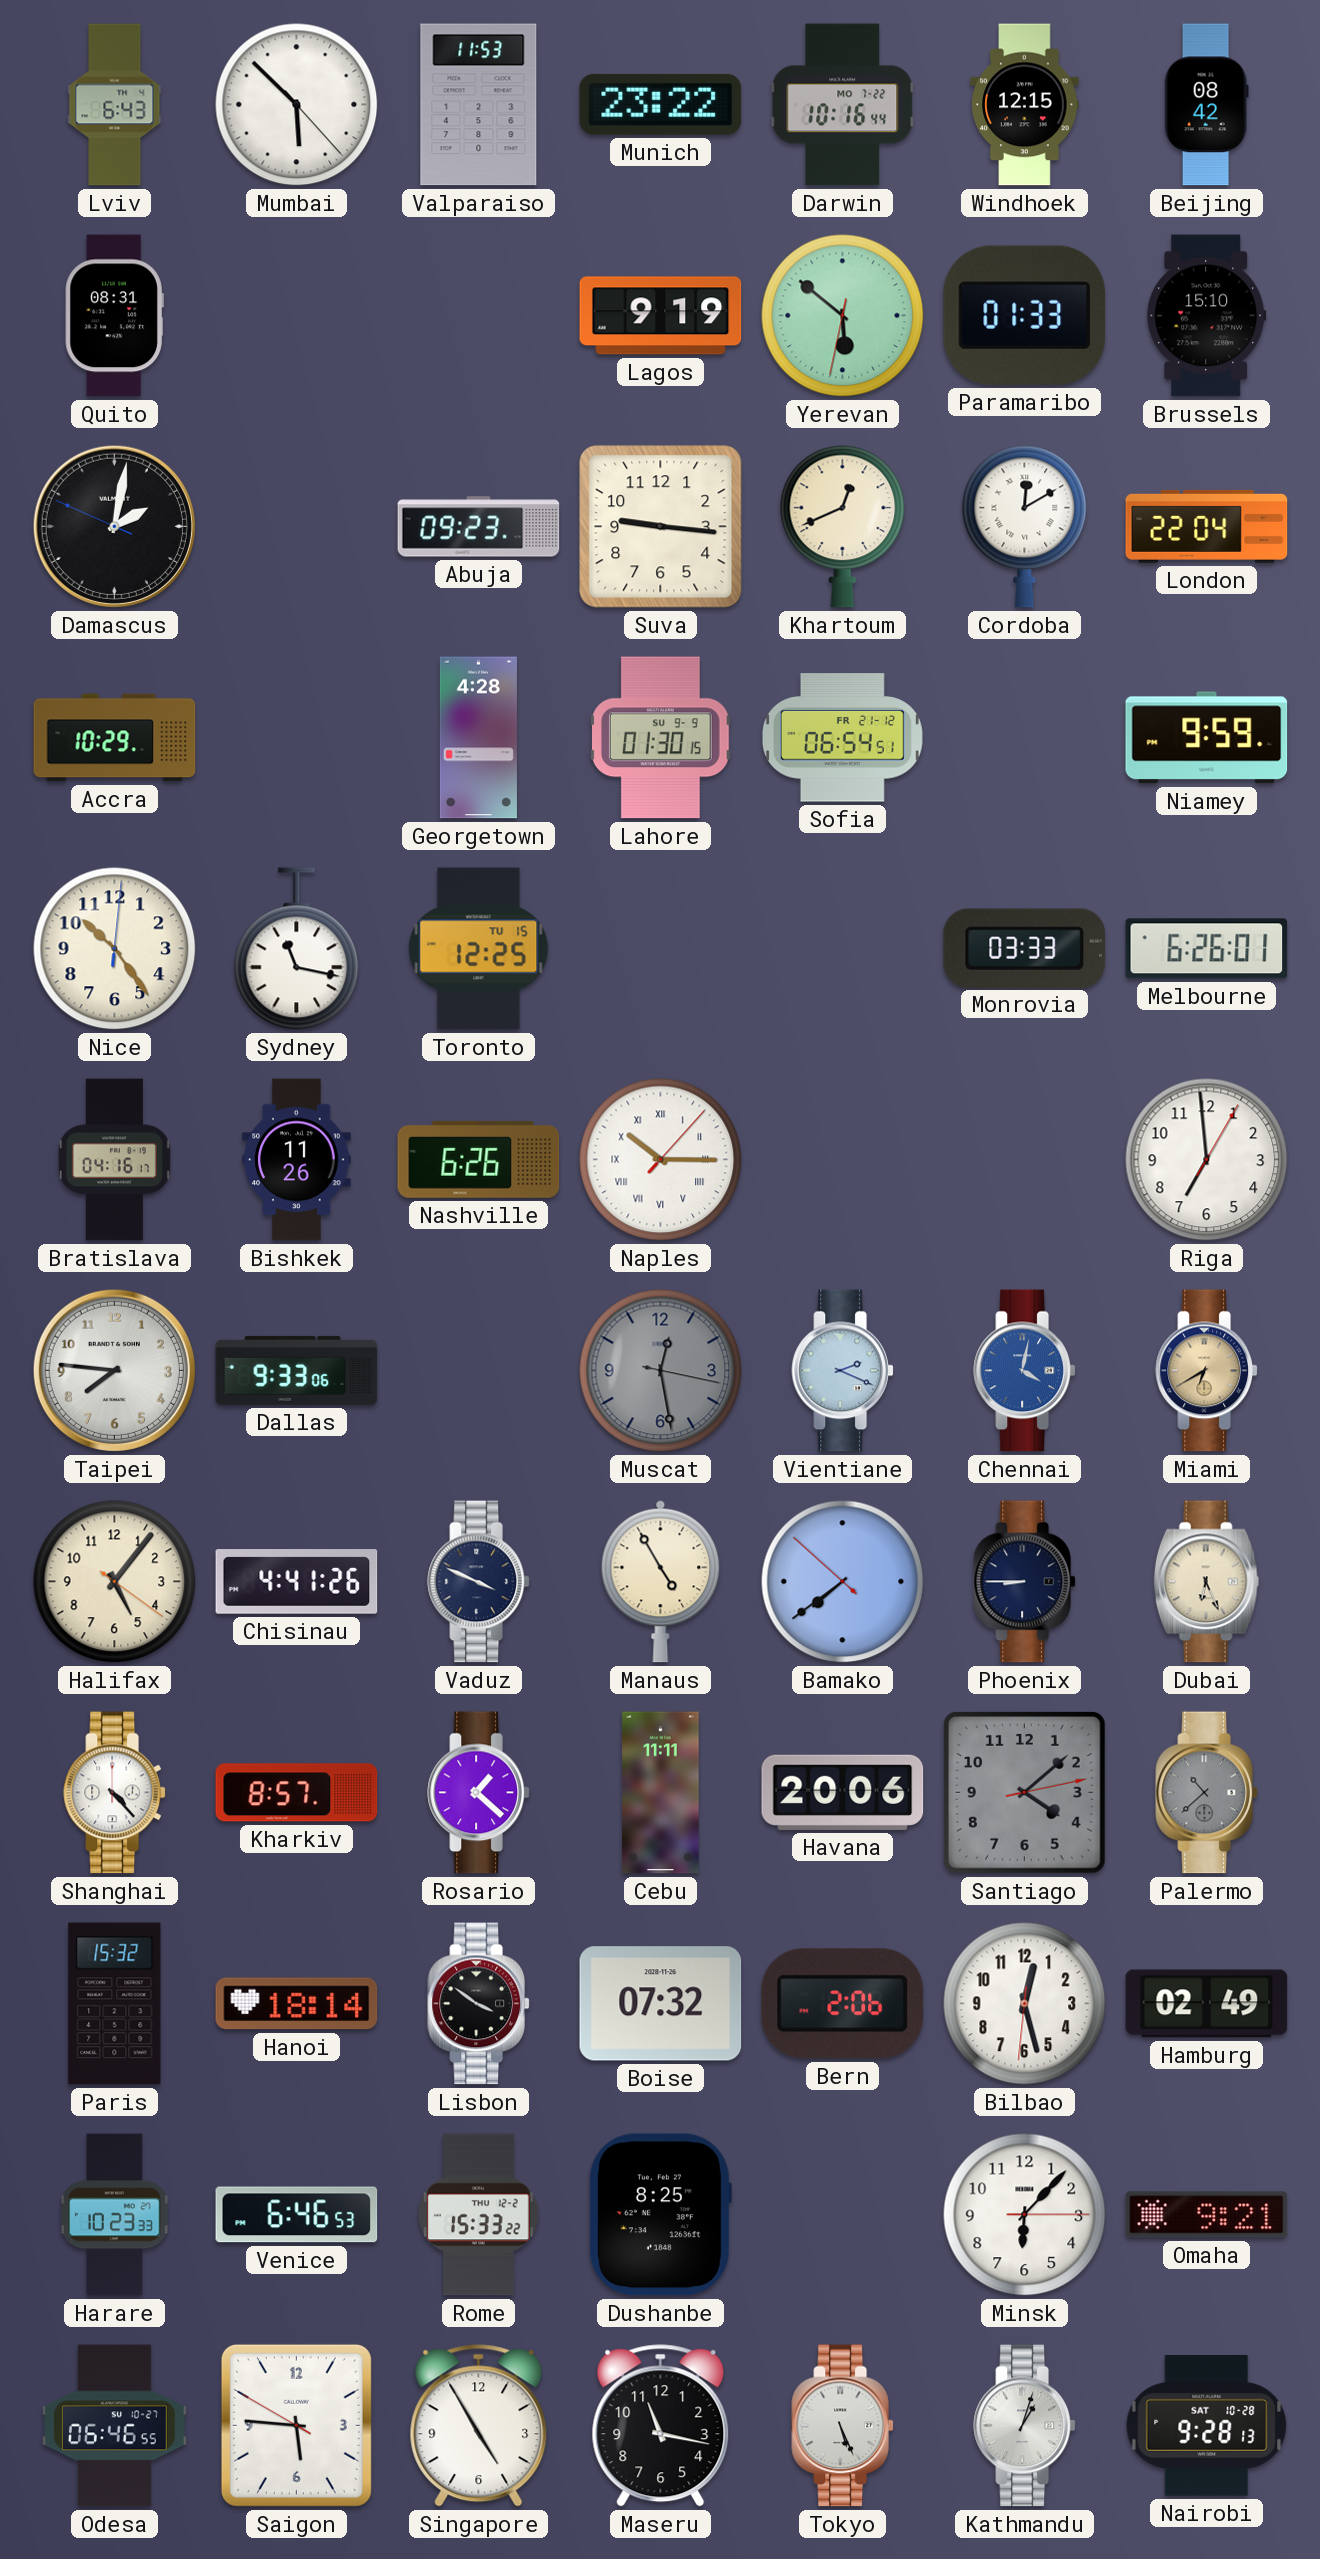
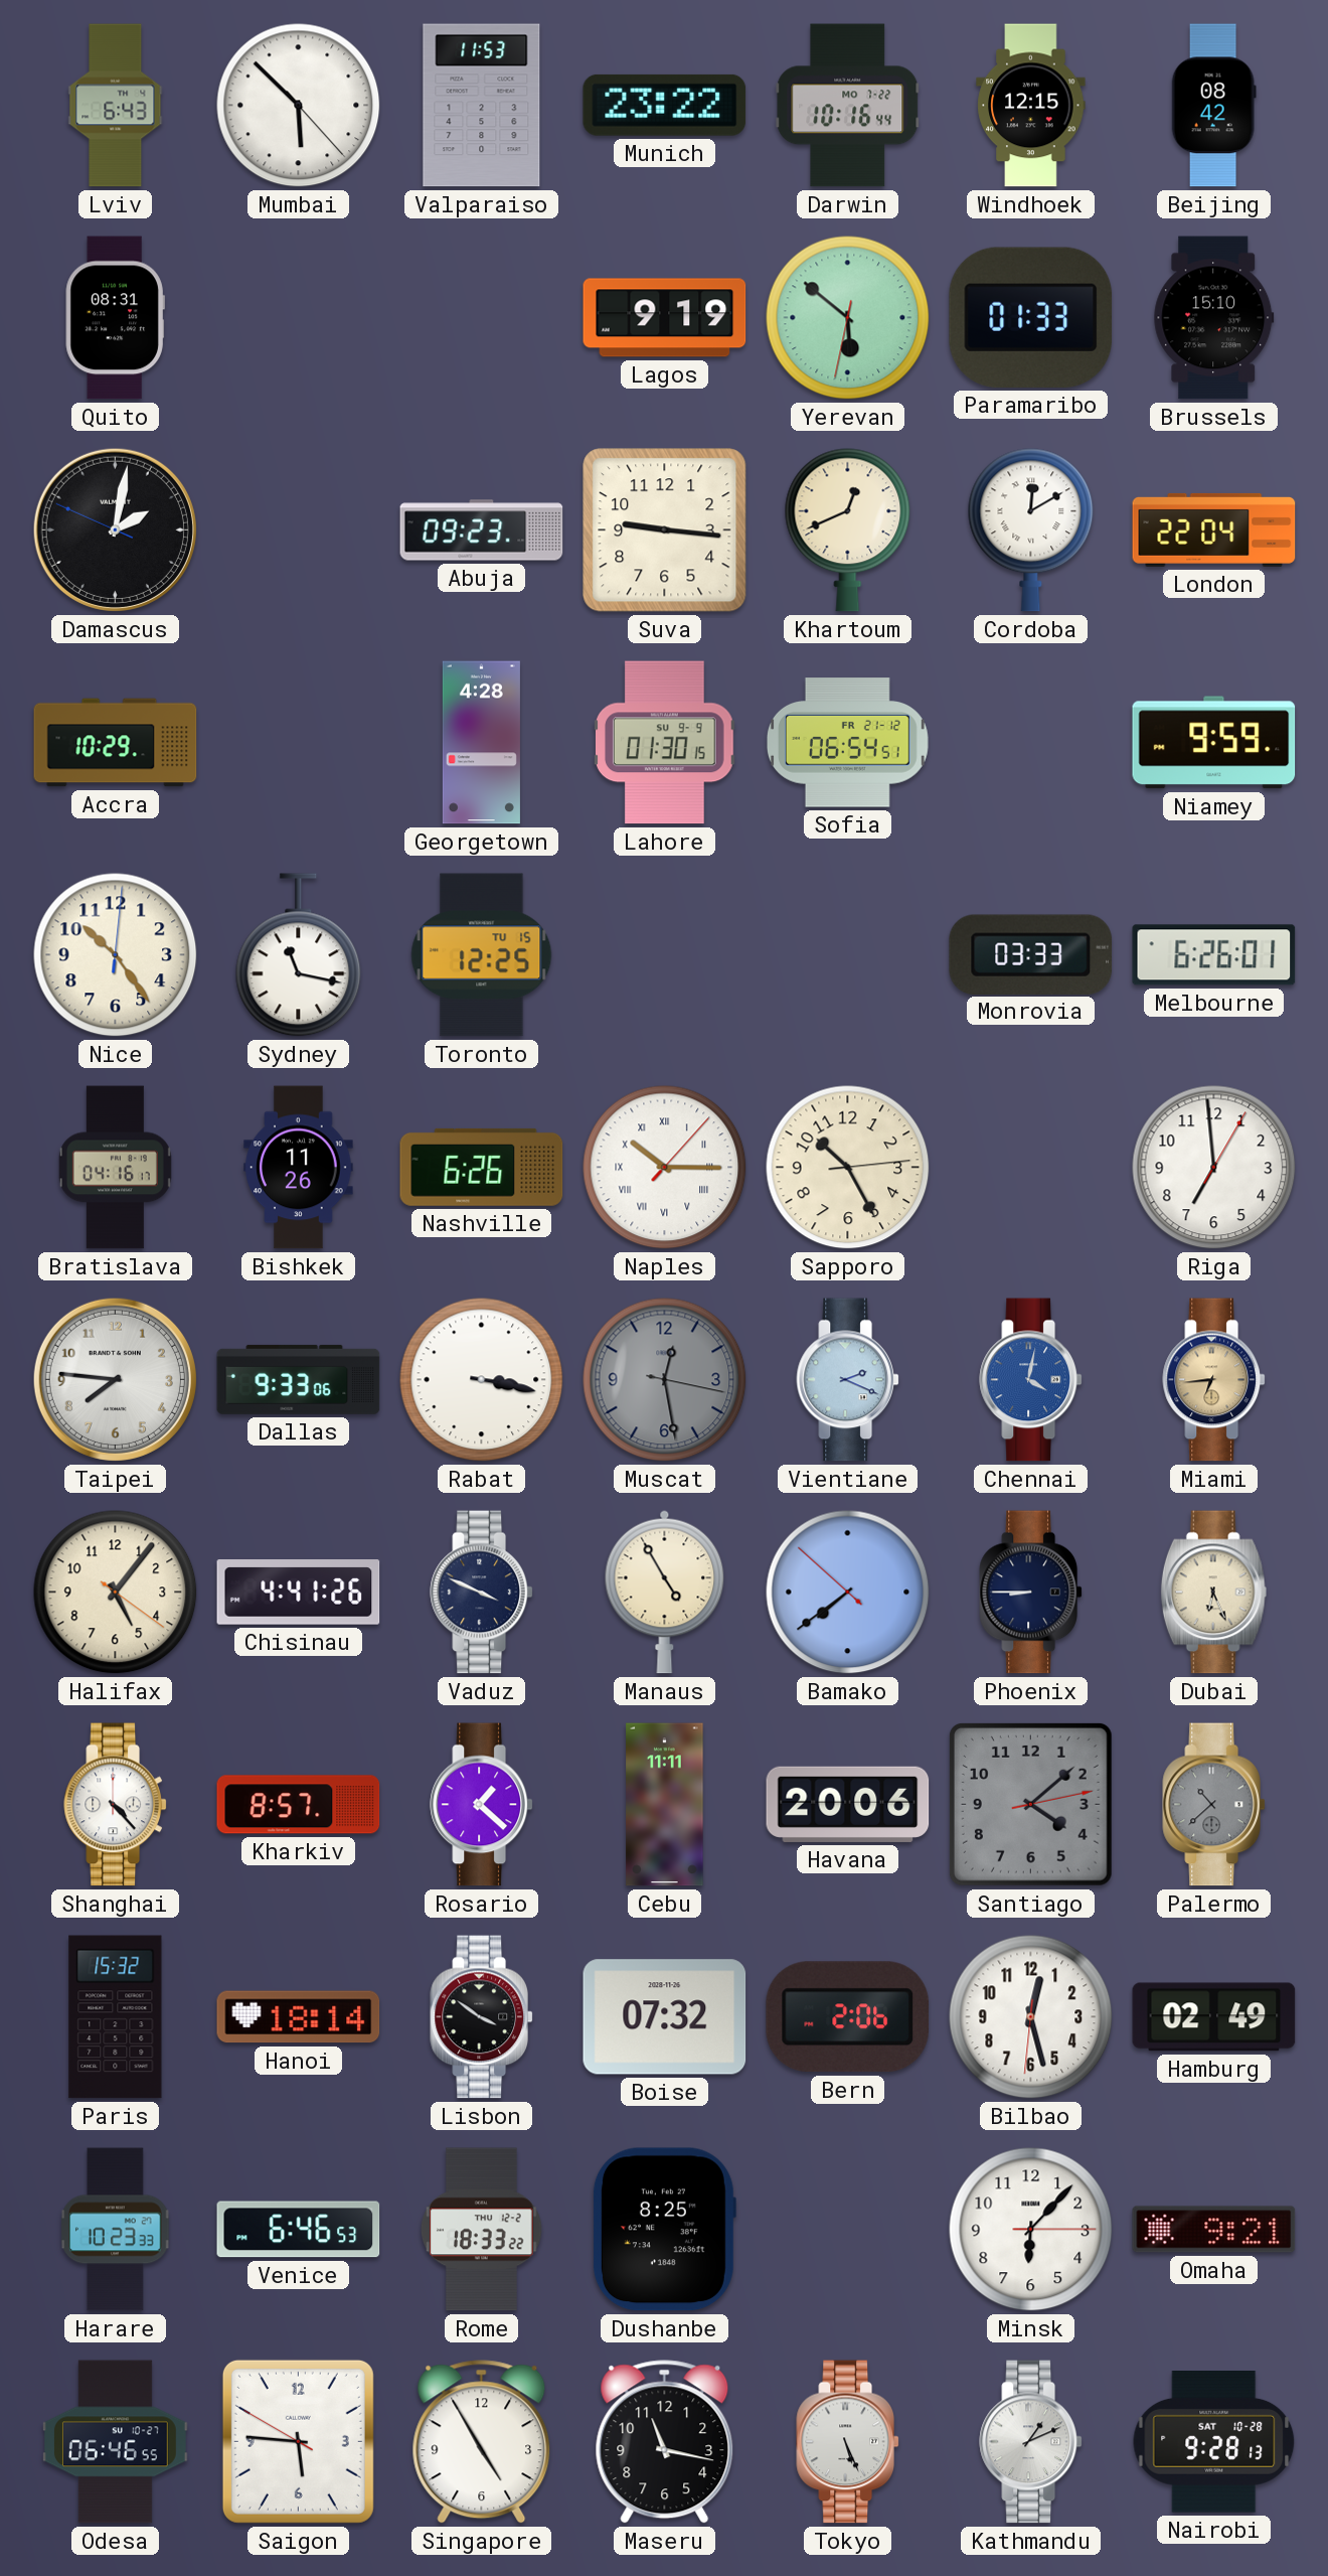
Sapporo: none -> 10:25
Rabat: none -> 3:17
Miami: 6:40 -> 6:44
Rome: 15:33 -> 18:33
Kathmandu: 1:03 -> 1:11
